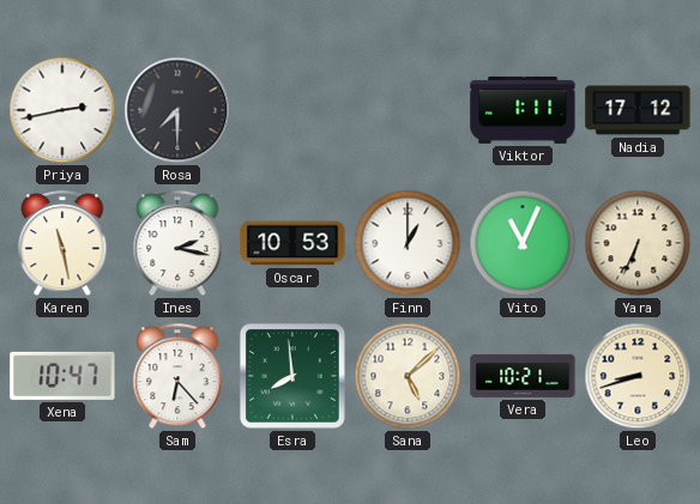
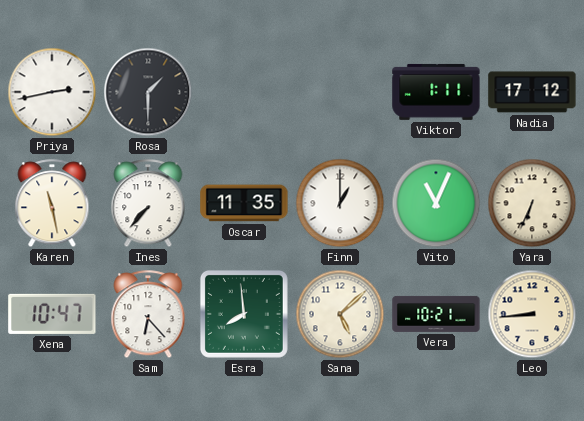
Rosa: 7:30 -> 1:30
Ines: 2:17 -> 7:37
Oscar: 10:53 -> 11:35
Leo: 8:42 -> 8:44
